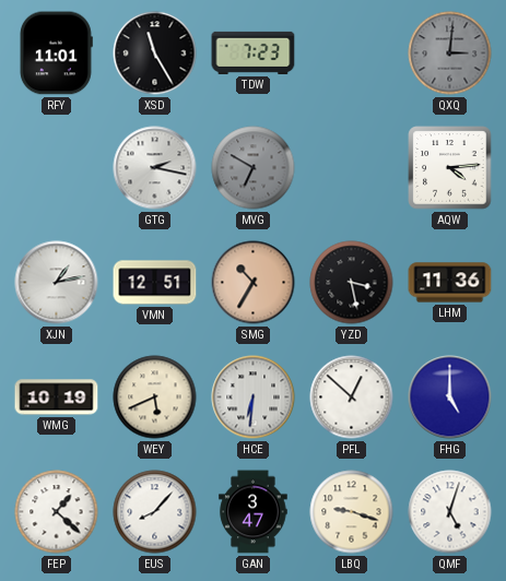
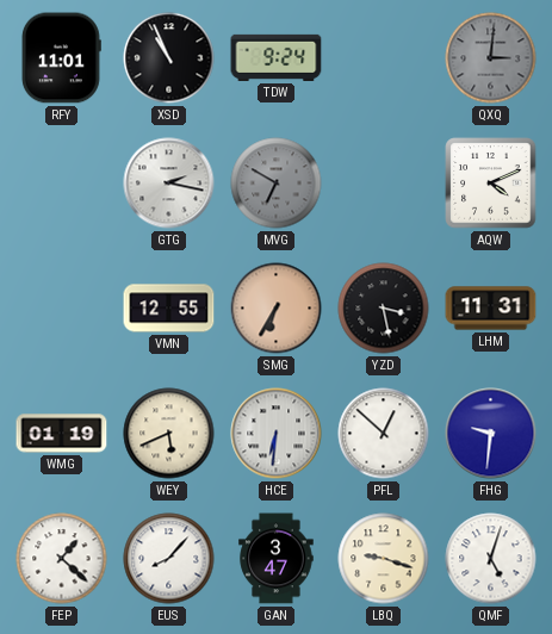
XSD: 11:25 -> 10:56
TDW: 7:23 -> 9:24
AQW: 4:14 -> 4:11
XJN: 1:13 -> none
VMN: 12:51 -> 12:55
SMG: 10:35 -> 6:35
LHM: 11:36 -> 11:31
WMG: 10:19 -> 01:19
FHG: 5:00 -> 9:31
